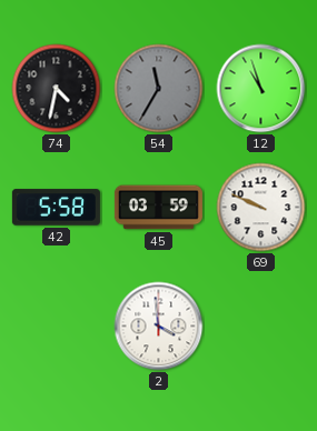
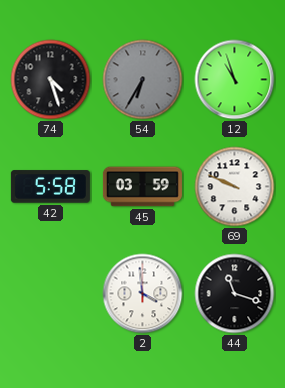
74: 4:32 -> 4:27
54: 11:35 -> 6:35
44: none -> 11:18
